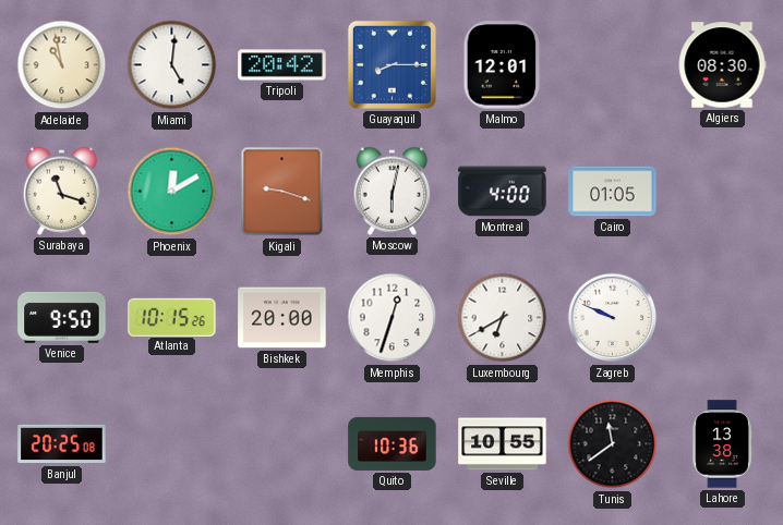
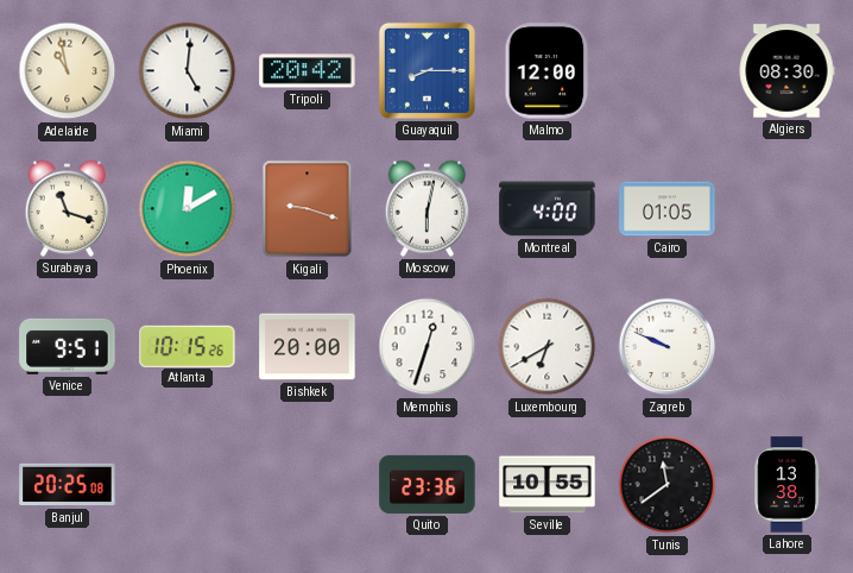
Malmo: 12:01 -> 12:00
Venice: 9:50 -> 9:51
Quito: 10:36 -> 23:36
